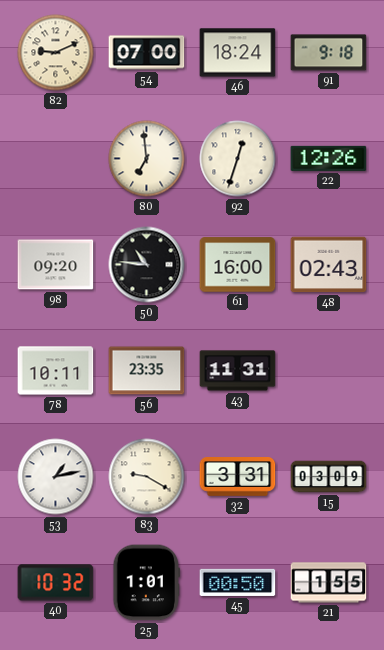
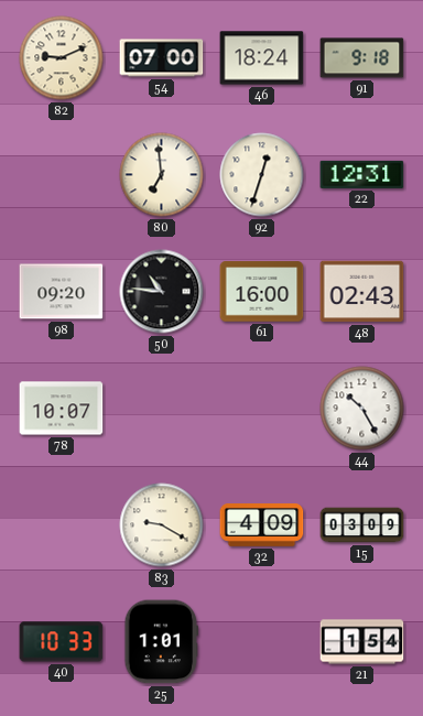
22: 12:26 -> 12:31
78: 10:11 -> 10:07
56: 23:35 -> none
43: 11:31 -> none
44: none -> 10:25
53: 1:13 -> none
32: 3:31 -> 4:09
40: 10:32 -> 10:33
45: 00:50 -> none
21: 1:55 -> 1:54
